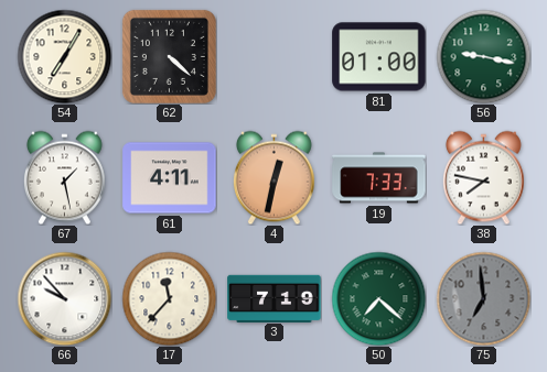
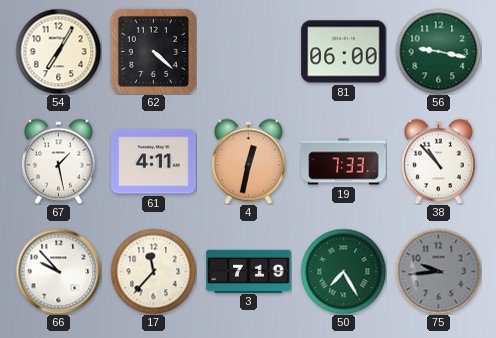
81: 01:00 -> 06:00
38: 7:47 -> 10:53
50: 7:22 -> 7:25
75: 6:59 -> 9:44
